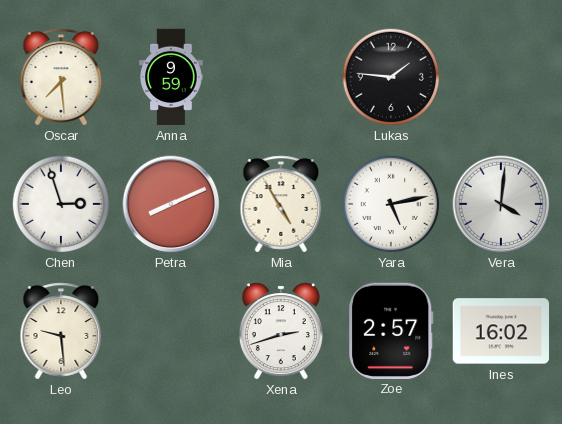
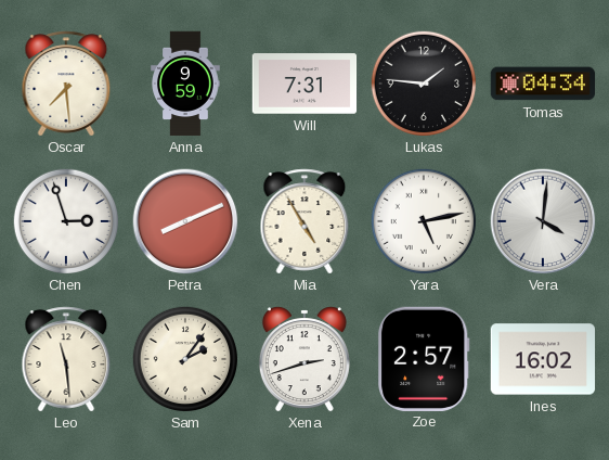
Will: none -> 7:31
Tomas: none -> 04:34
Leo: 9:29 -> 11:29
Sam: none -> 2:06
